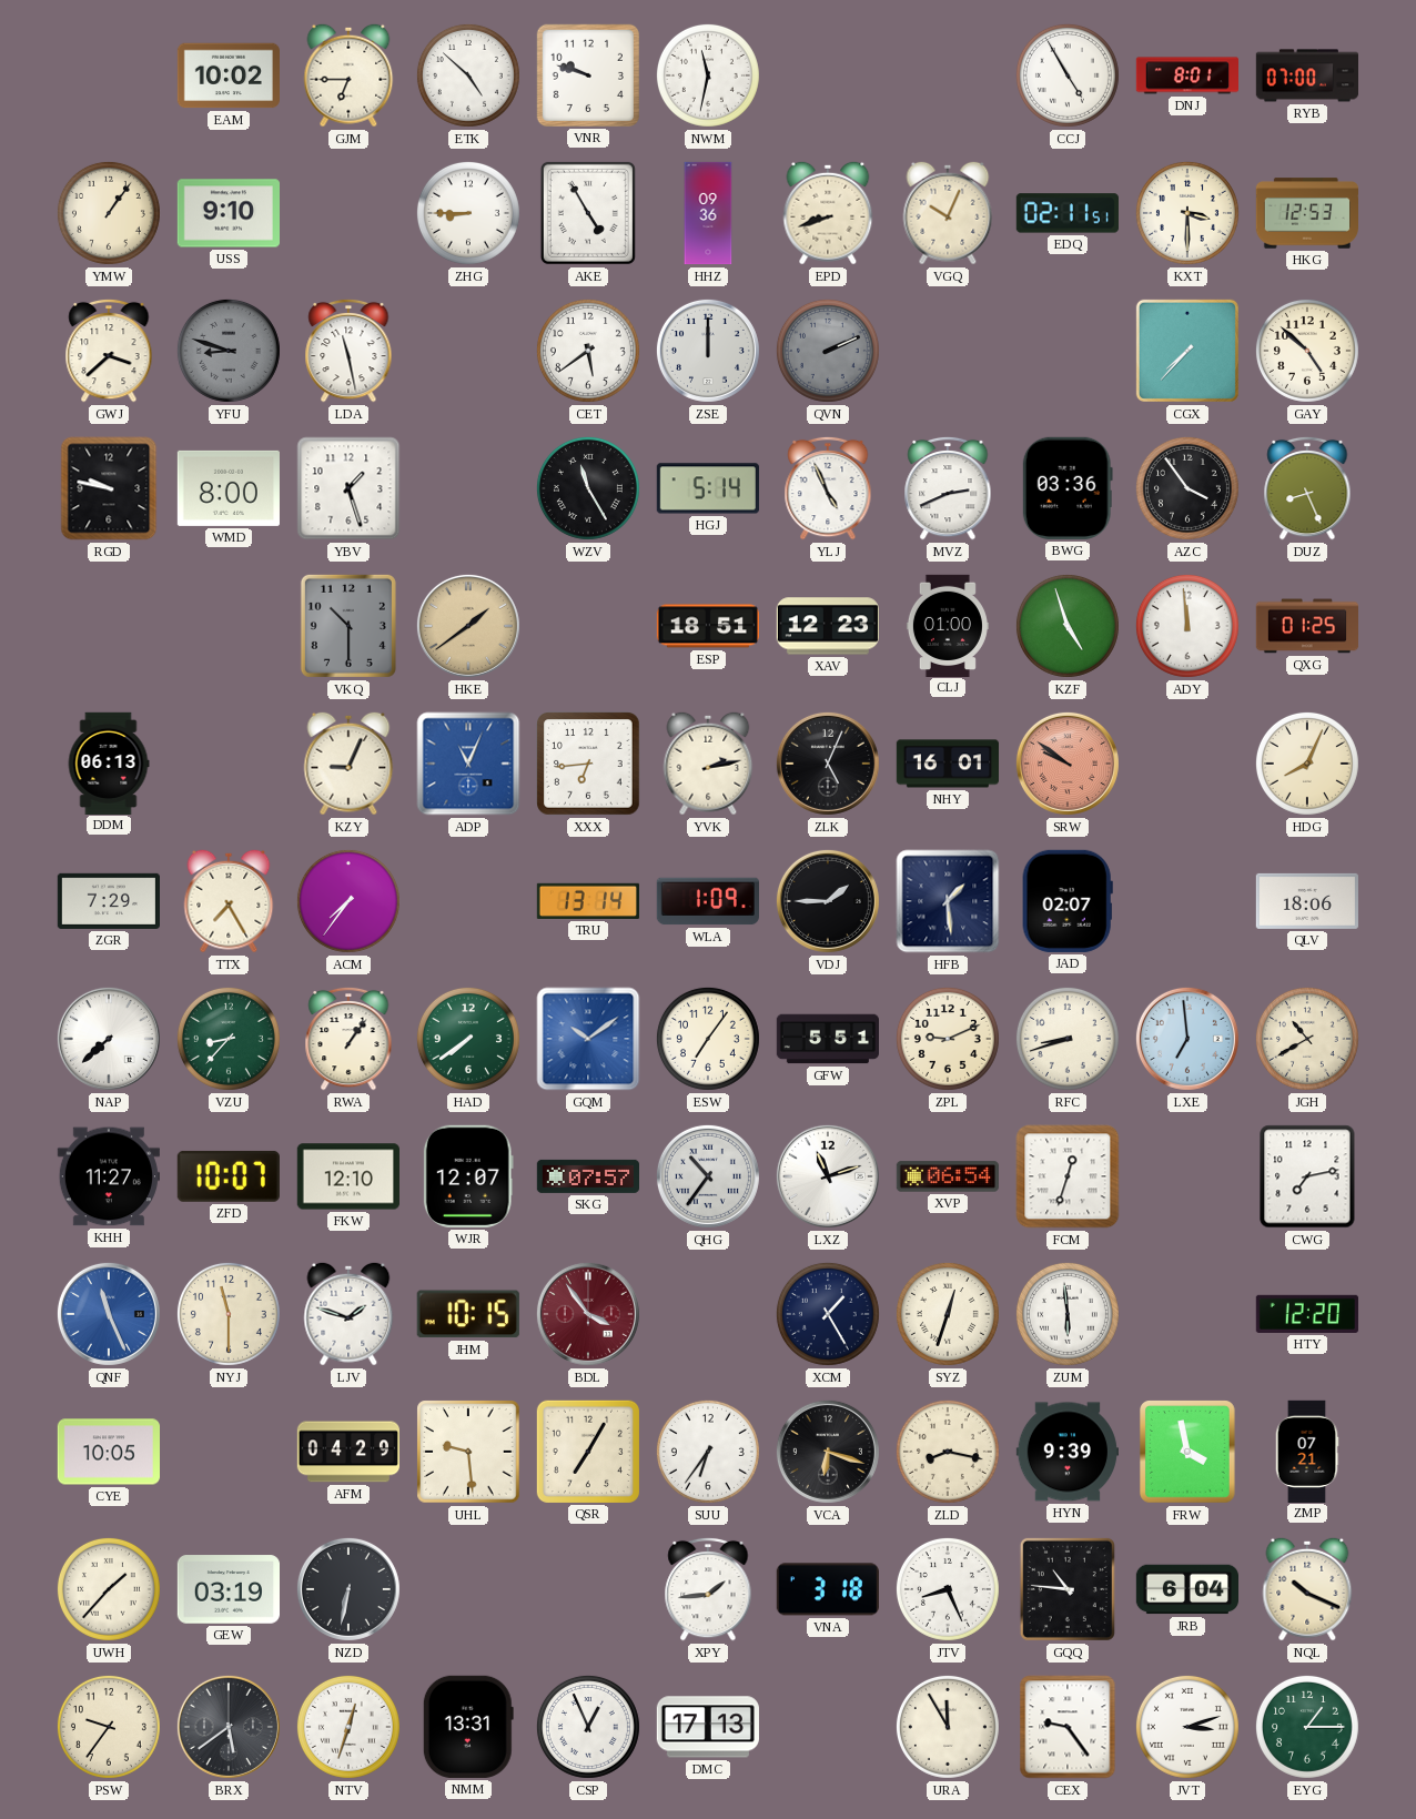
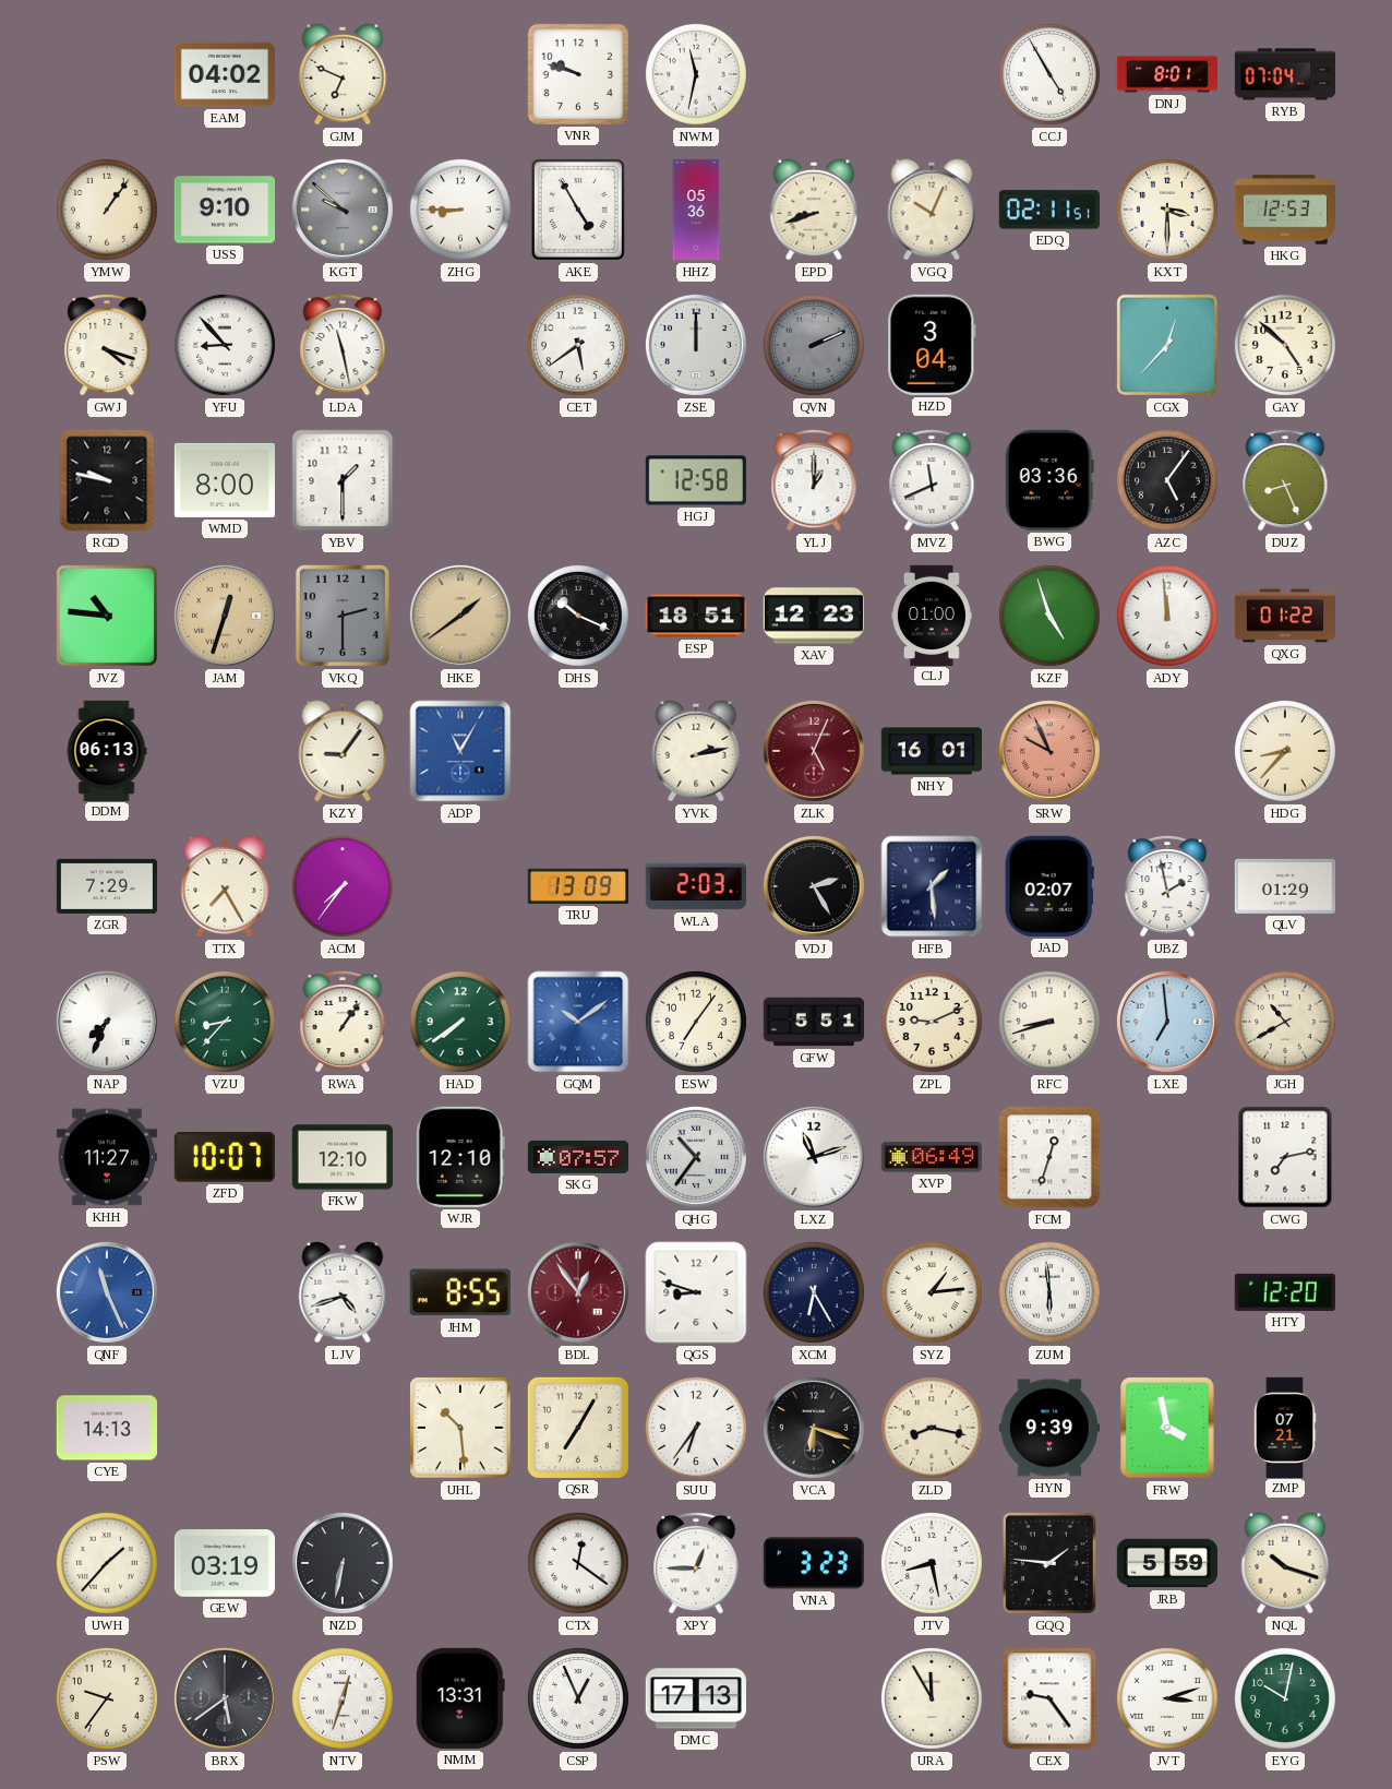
EAM: 10:02 -> 04:02
GJM: 6:45 -> 6:49
ETK: 4:52 -> none
RYB: 07:00 -> 07:04
KGT: none -> 9:52
HHZ: 09:36 -> 05:36
GWJ: 3:38 -> 4:18
YFU: 8:48 -> 8:53
YFU dial: grey -> white
HZD: none -> 3:04
CGX: 7:37 -> 12:37
YBV: 1:27 -> 1:30
WZV: 11:25 -> none
HGJ: 5:14 -> 12:58
YLJ: 4:56 -> 1:00
MVZ: 2:41 -> 11:41
AZC: 3:54 -> 5:06
JVZ: none -> 10:46
JAM: none -> 12:33
VKQ: 10:30 -> 2:30
DHS: none -> 10:19
QXG: 01:25 -> 01:22
KZY: 9:04 -> 9:06
ADP: 11:04 -> 11:05
XXX: 6:44 -> none
ZLK dial: black -> burgundy
SRW: 9:51 -> 9:56
HDG: 8:04 -> 8:37
TRU: 13:14 -> 13:09
WLA: 1:09 -> 2:03
VDJ: 1:45 -> 2:25
UBZ: none -> 1:58
QLV: 18:06 -> 01:29
NAP: 7:38 -> 7:34
WJR: 12:07 -> 12:10
XVP: 06:54 -> 06:49
NYJ: 11:30 -> none
LJV: 1:48 -> 4:42
JHM: 10:15 -> 8:55
BDL: 3:54 -> 12:54
QGS: none -> 8:48
XCM: 1:25 -> 6:25
SYZ: 12:33 -> 1:14
CYE: 10:05 -> 14:13
AFM: 04:29 -> none
UHL: 9:29 -> 10:29
CTX: none -> 12:21
XPY: 1:44 -> 12:45
VNA: 3:18 -> 3:23
JTV: 8:26 -> 8:28
GQQ: 10:46 -> 1:46
JRB: 6:04 -> 5:59
NQL: 10:19 -> 10:18
EYG: 1:15 -> 10:02
